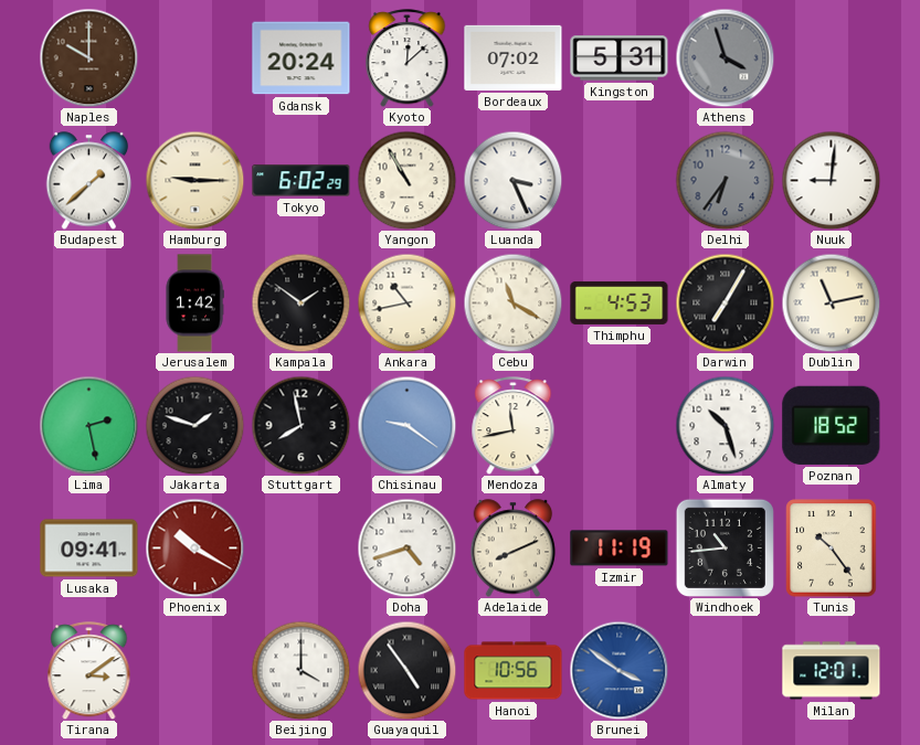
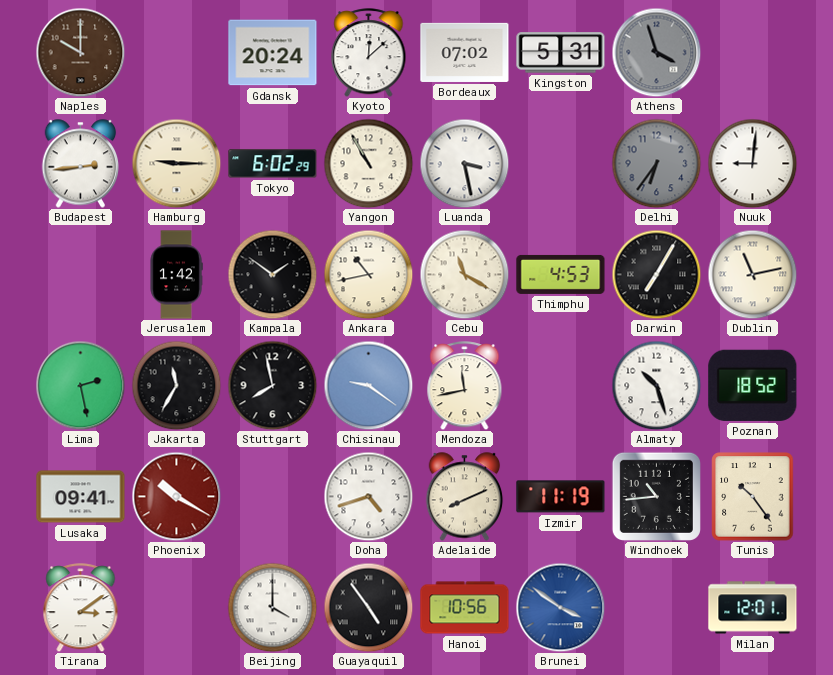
Budapest: 1:38 -> 2:44
Luanda: 3:26 -> 3:28
Jakarta: 1:48 -> 11:35
